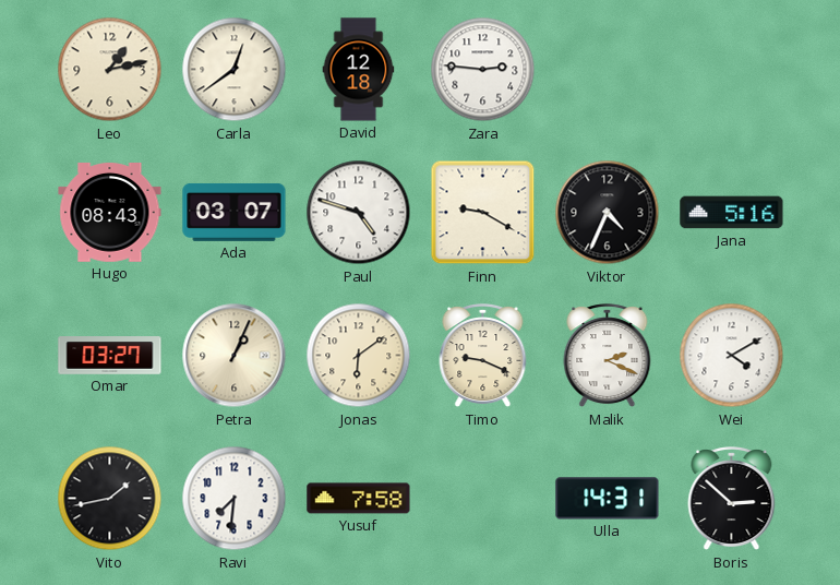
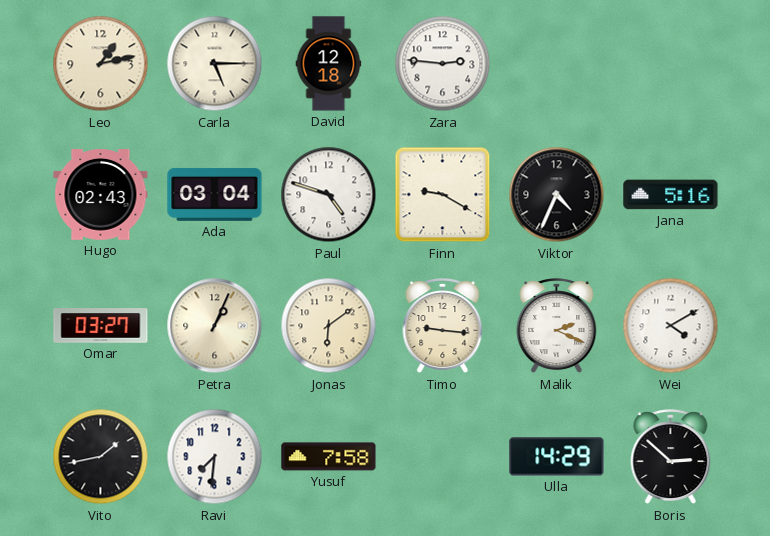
Carla: 12:39 -> 5:15
Hugo: 08:43 -> 02:43
Ada: 03:07 -> 03:04
Timo: 9:19 -> 9:16
Ulla: 14:31 -> 14:29
